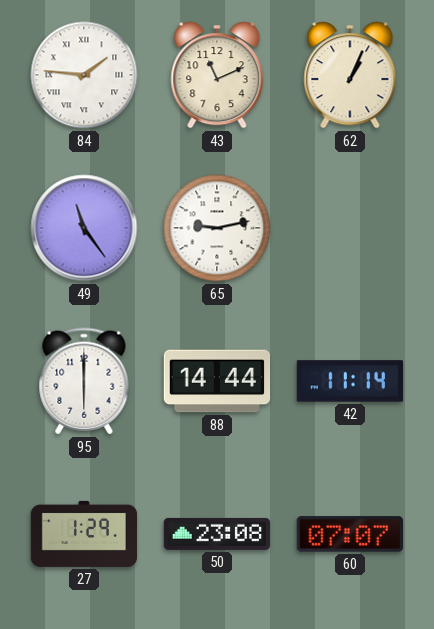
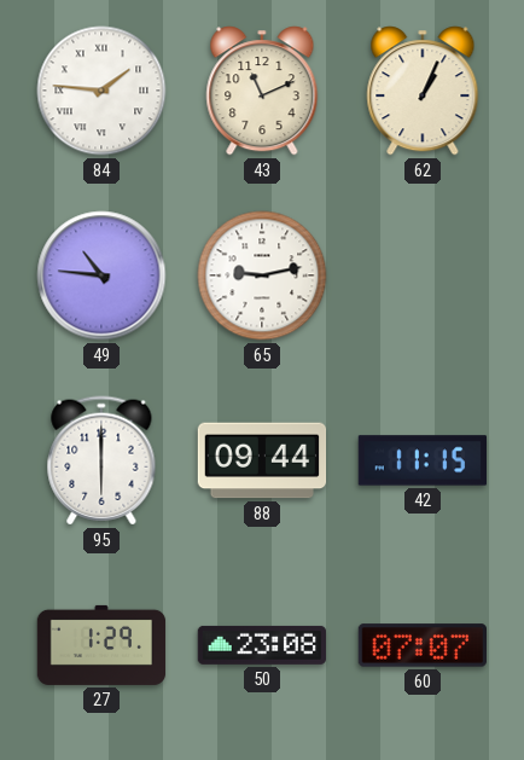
49: 11:24 -> 10:46
88: 14:44 -> 09:44
42: 11:14 -> 11:15
